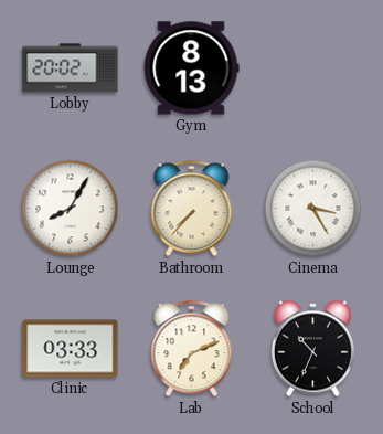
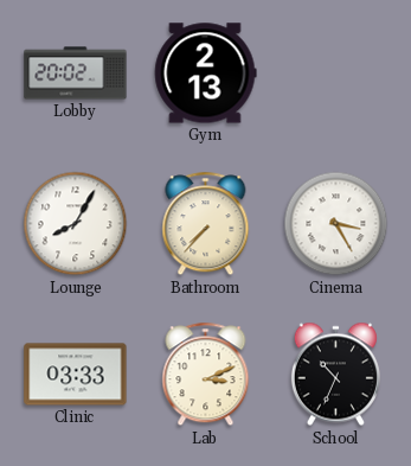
Gym: 8:13 -> 2:13
Lab: 7:11 -> 3:11
